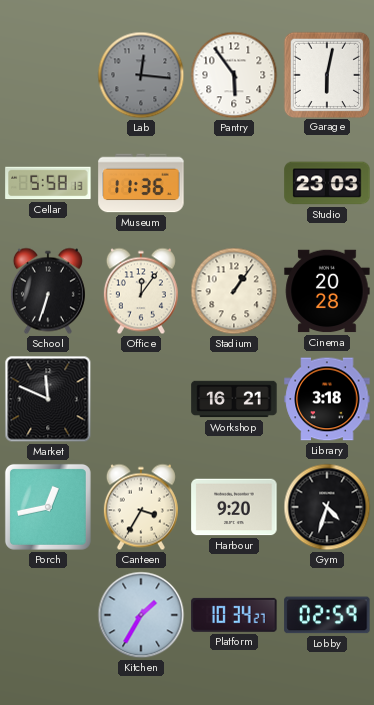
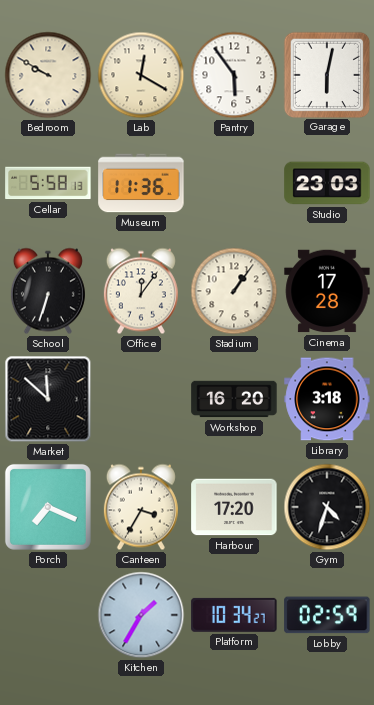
Bedroom: none -> 9:50
Lab: 12:16 -> 12:20
Lab dial: grey -> cream
Cinema: 20:28 -> 17:28
Market: 11:49 -> 11:52
Workshop: 16:21 -> 16:20
Porch: 12:43 -> 7:19
Harbour: 9:20 -> 17:20
